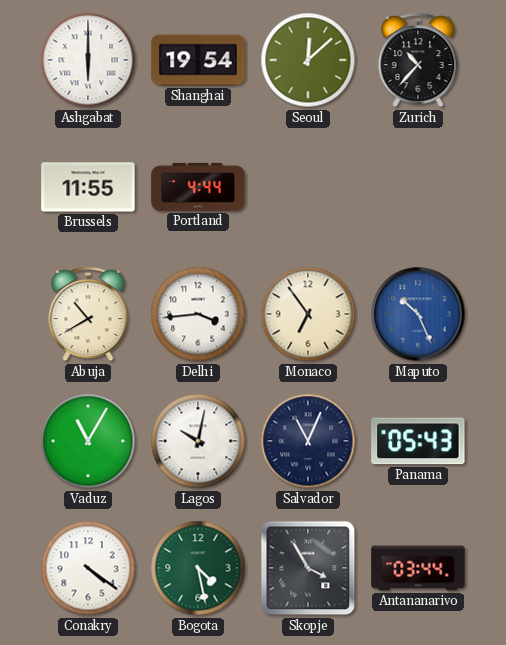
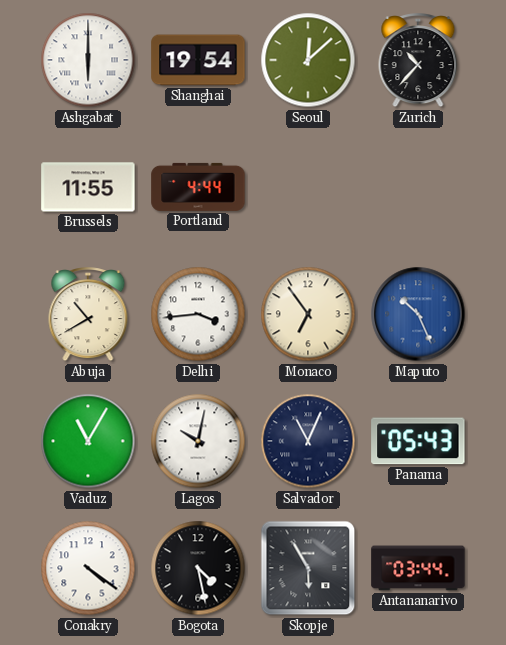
Bogota dial: green -> black
Skopje: 3:55 -> 5:55
